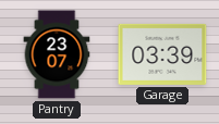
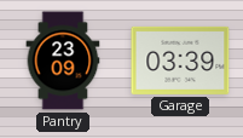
Pantry: 23:07 -> 23:09
